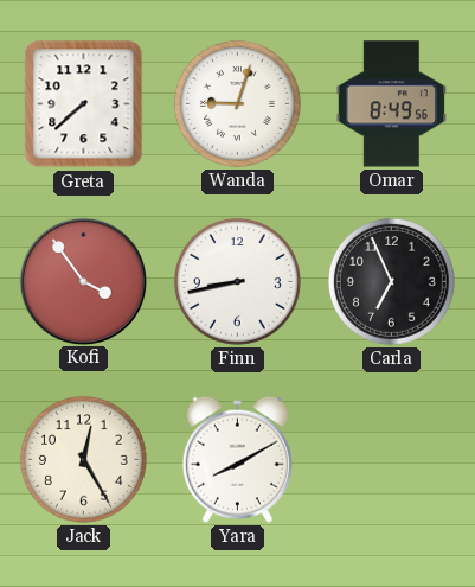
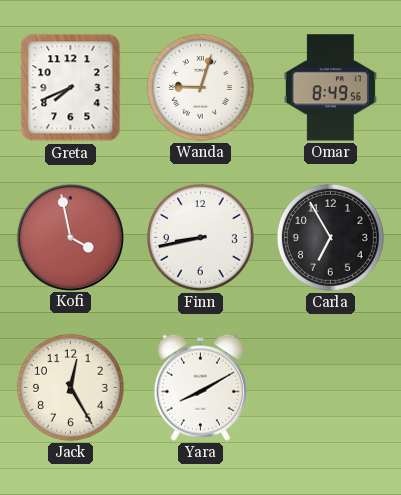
Greta: 7:38 -> 7:41
Kofi: 3:54 -> 3:58
Carla: 6:56 -> 6:55
